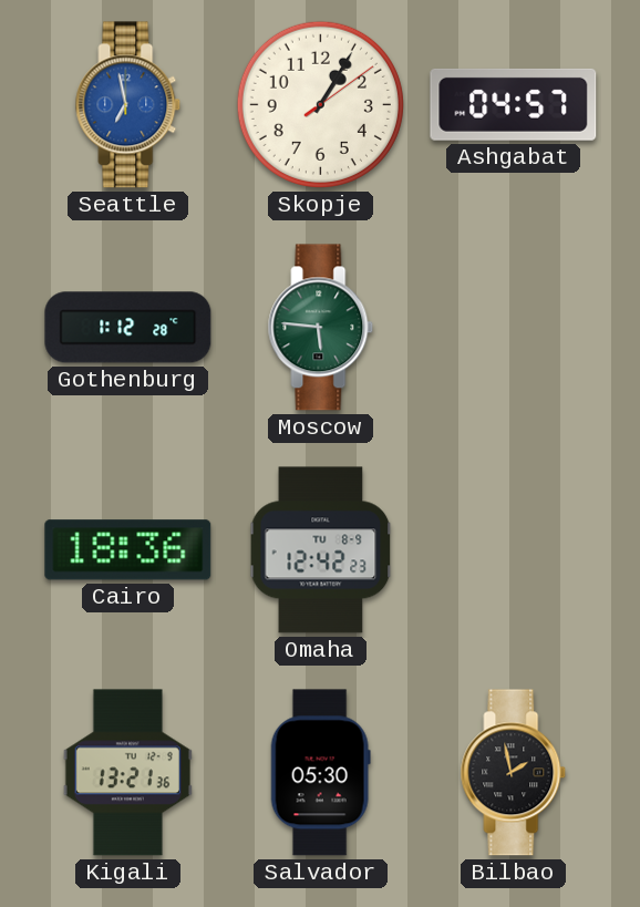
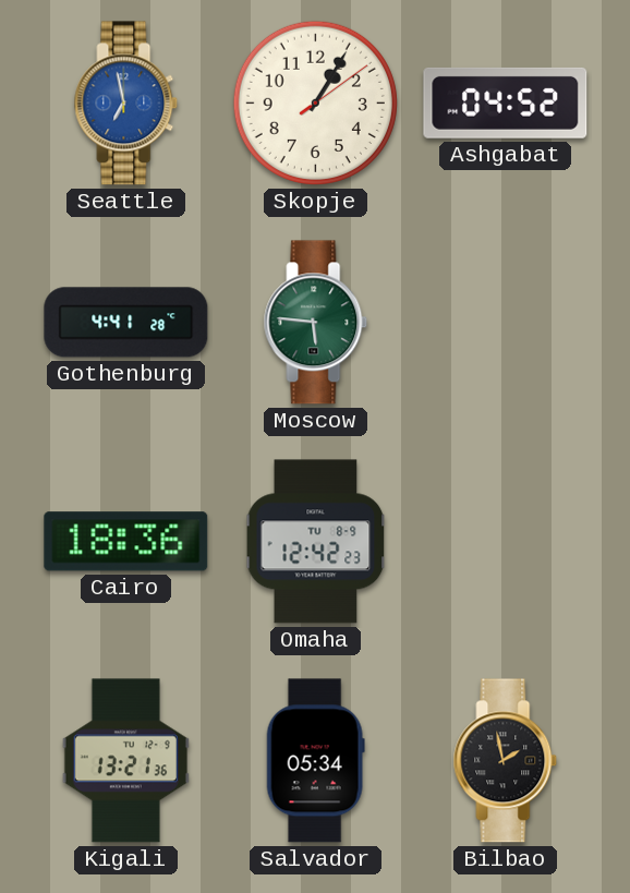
Ashgabat: 04:57 -> 04:52
Gothenburg: 1:12 -> 4:41
Salvador: 05:30 -> 05:34
